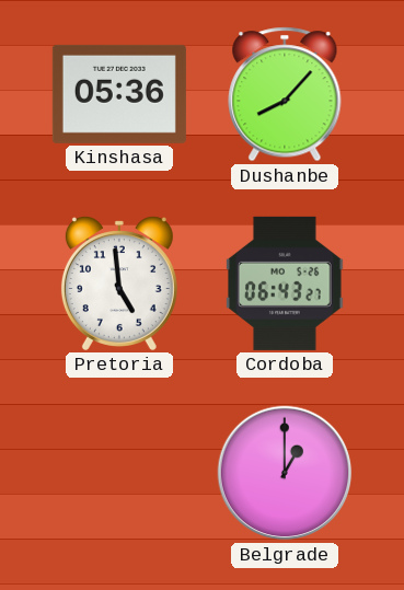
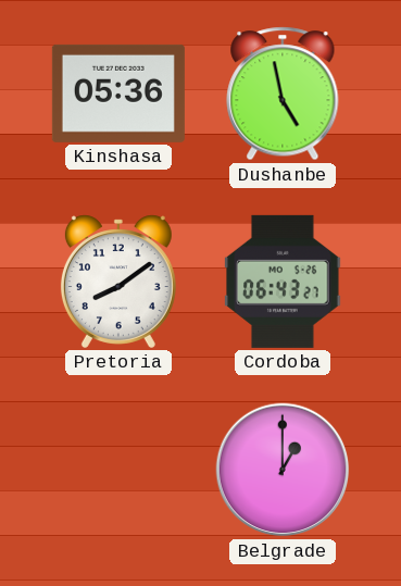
Dushanbe: 8:07 -> 4:58
Pretoria: 4:59 -> 8:09
